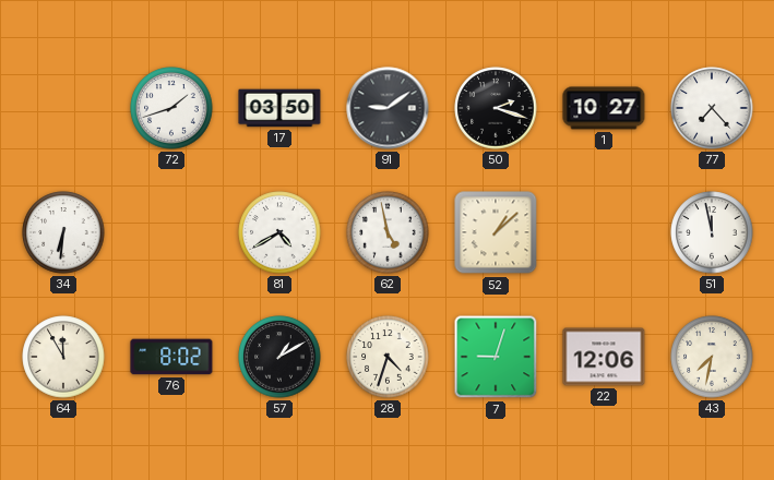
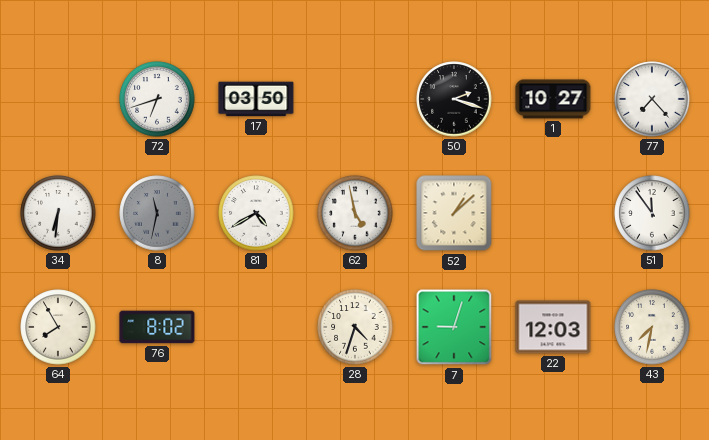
72: 1:42 -> 6:42
91: 9:09 -> none
8: none -> 11:32
51: 11:58 -> 11:54
64: 11:55 -> 7:55
57: 1:10 -> none
22: 12:06 -> 12:03
